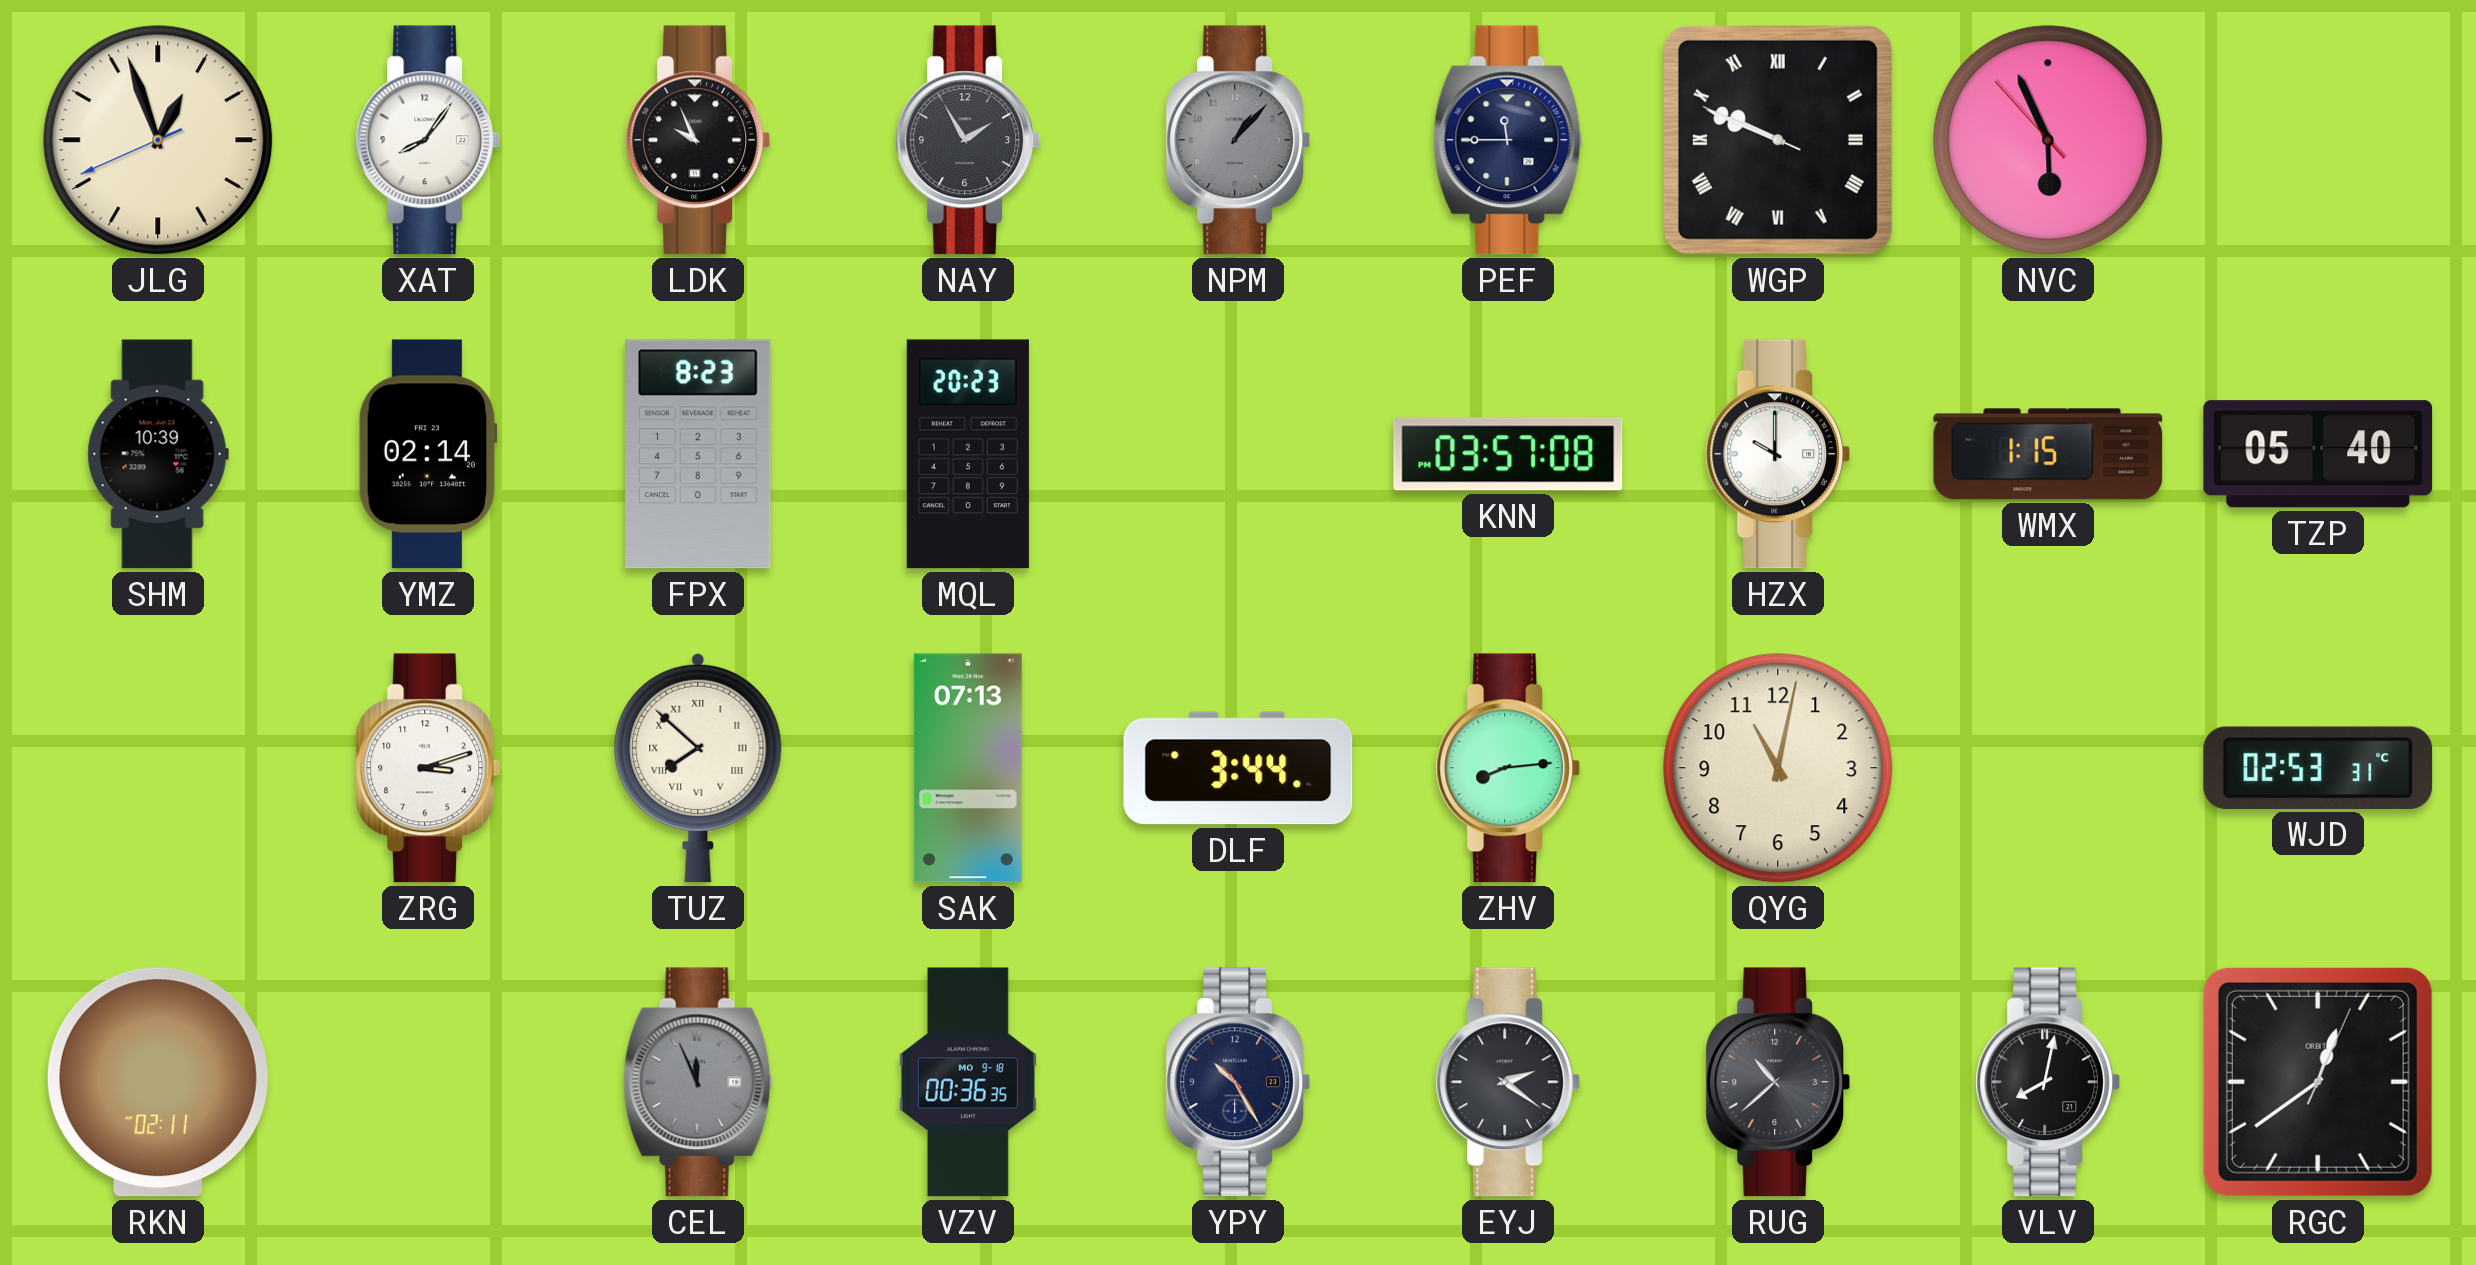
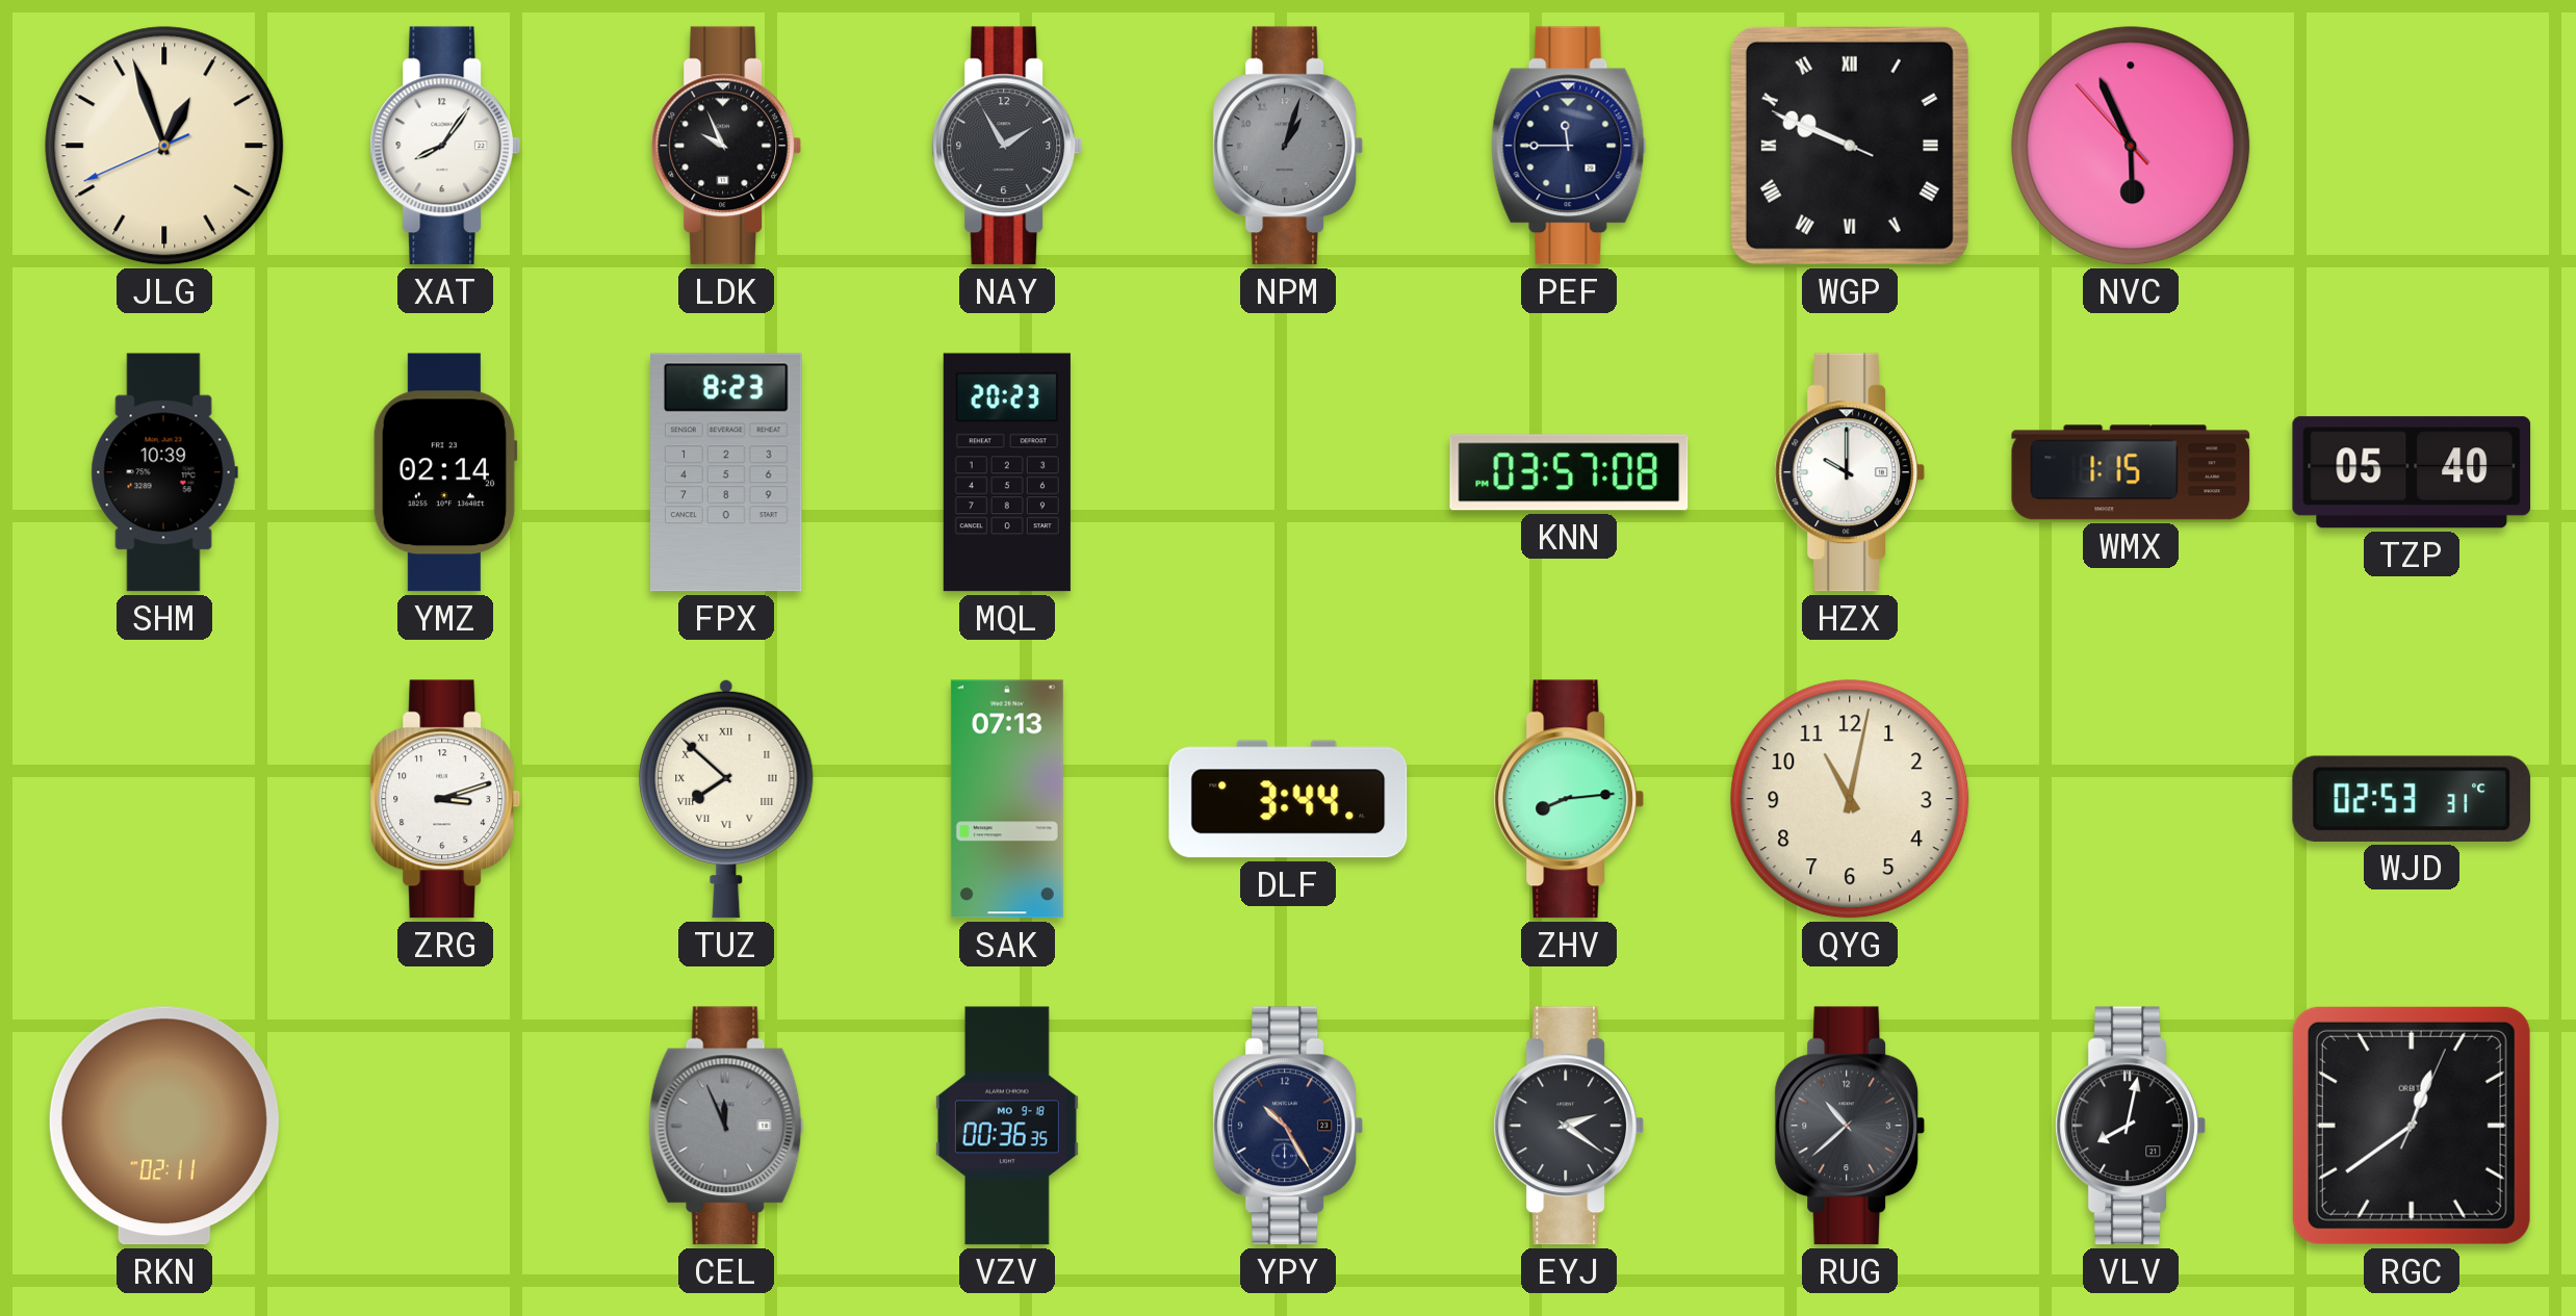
NPM: 1:07 -> 1:03
